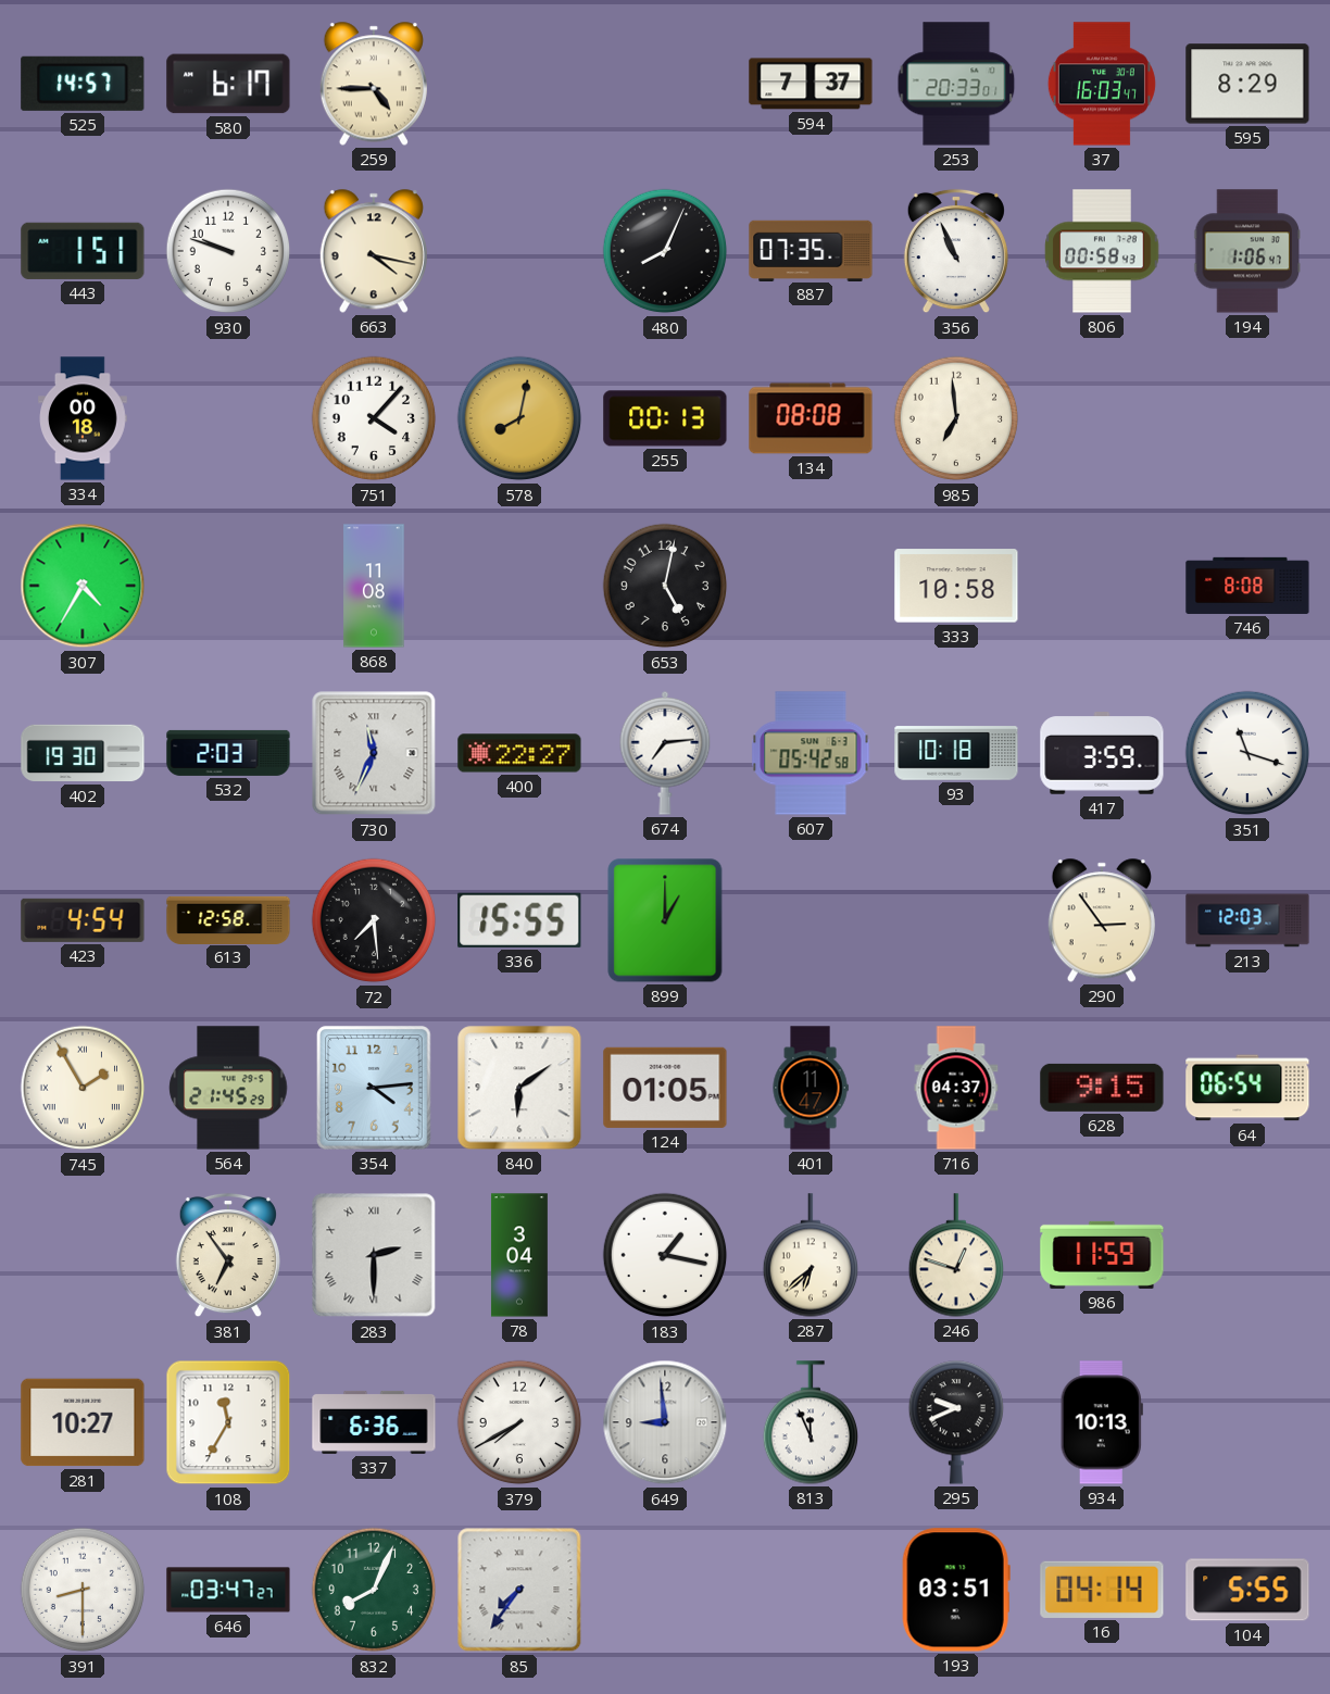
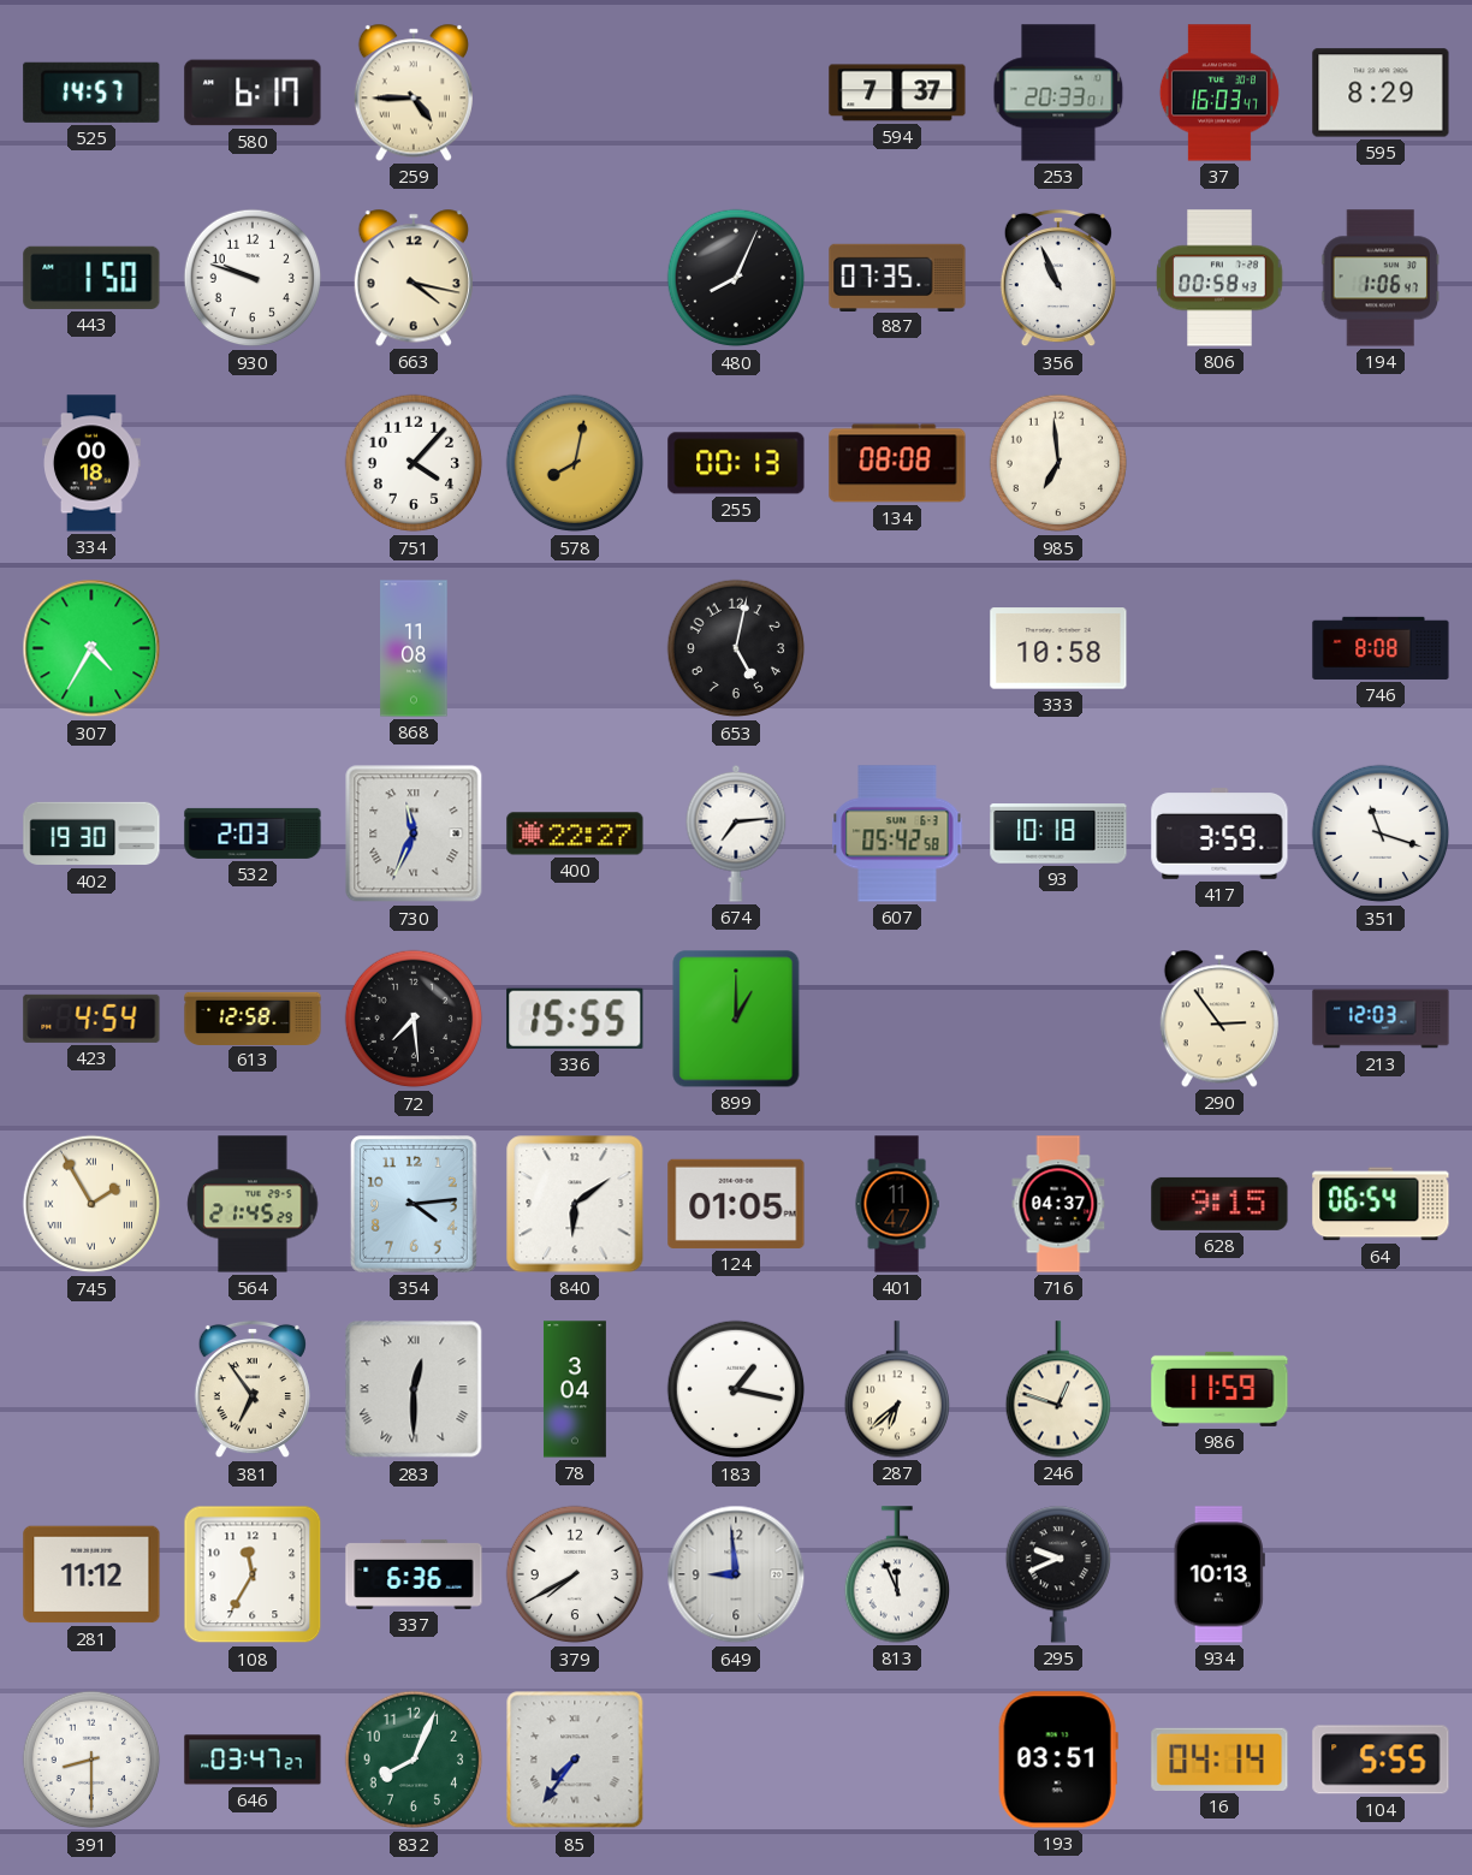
443: 1:51 -> 1:50
283: 2:30 -> 12:30
281: 10:27 -> 11:12
